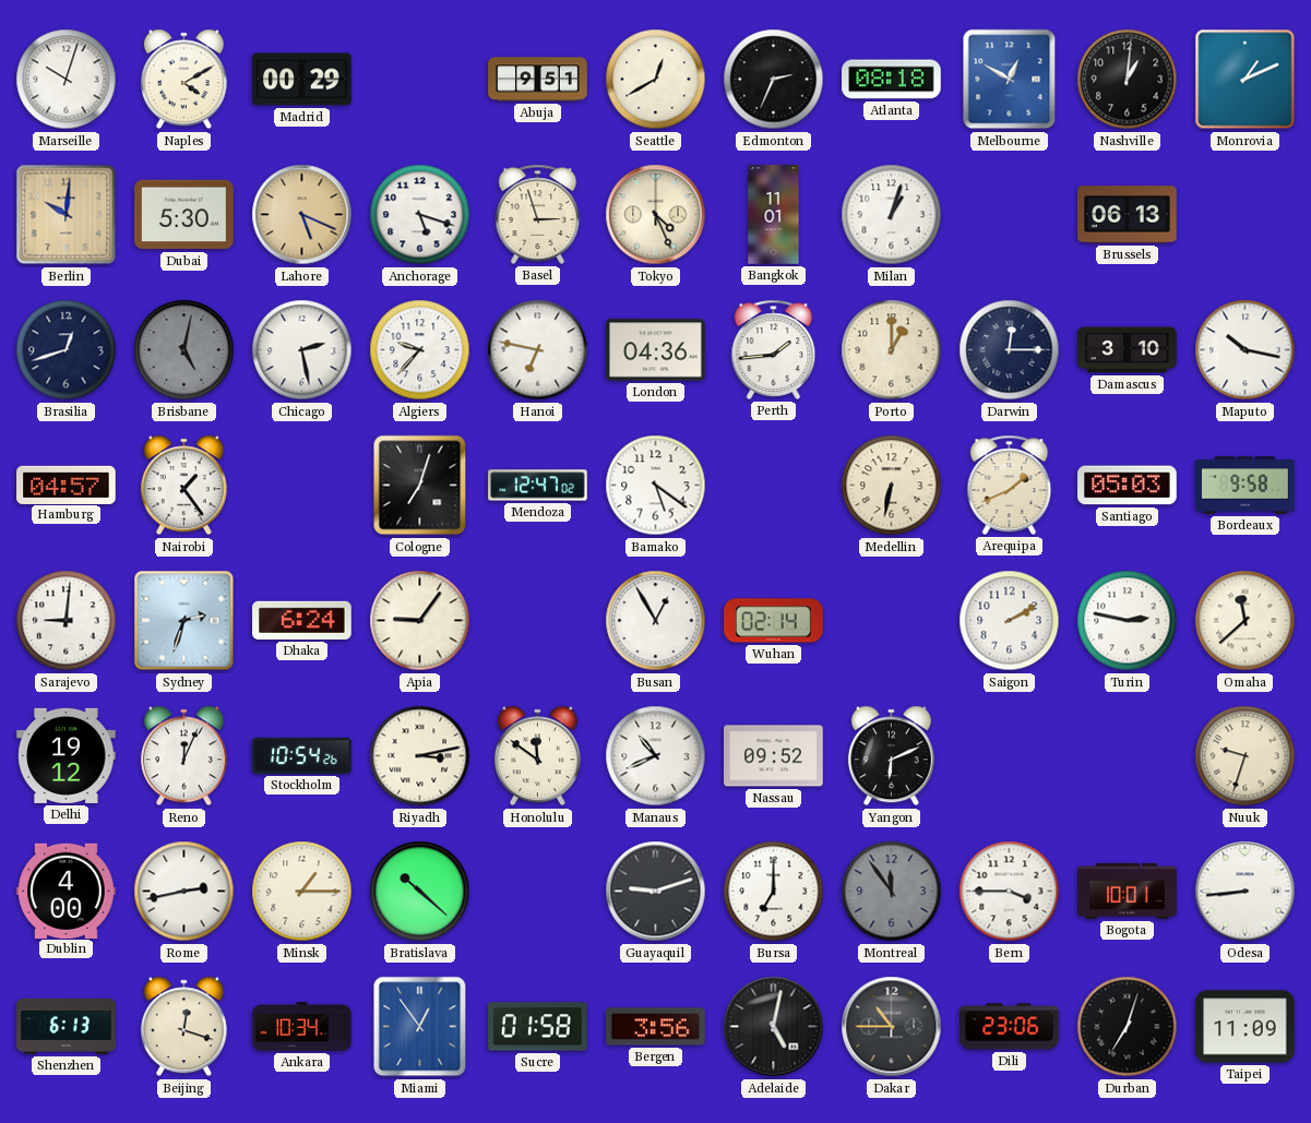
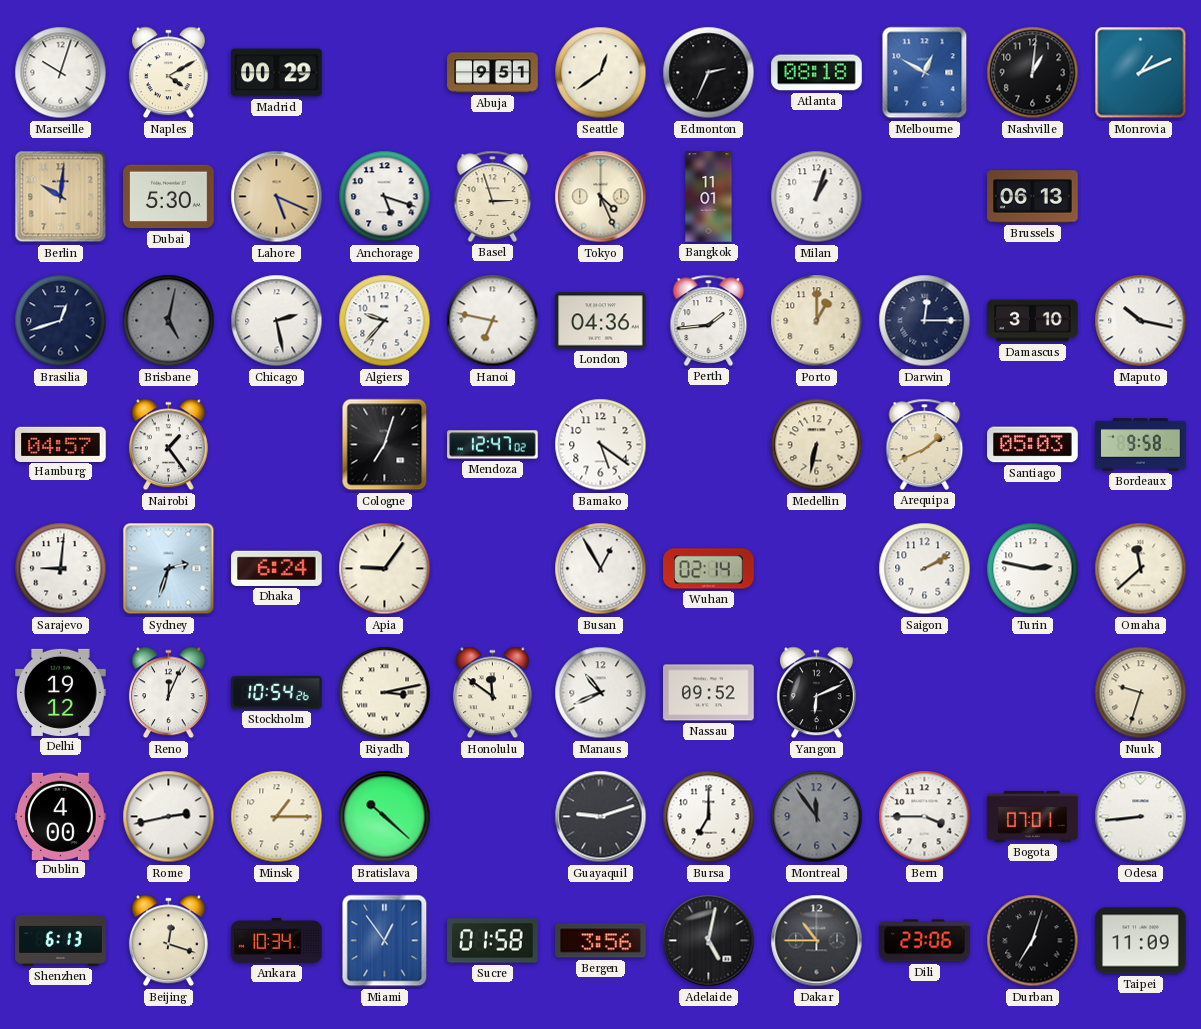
Seattle: 12:40 -> 12:39
Bogota: 10:01 -> 07:01
